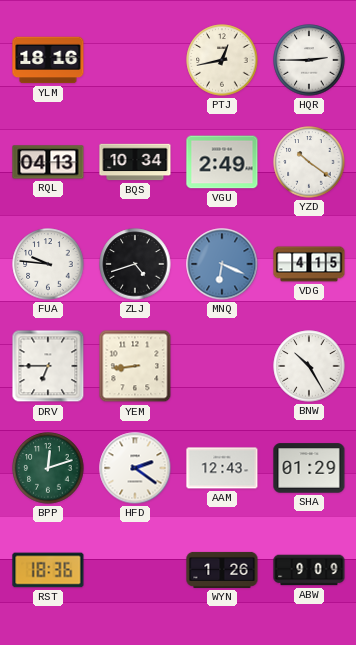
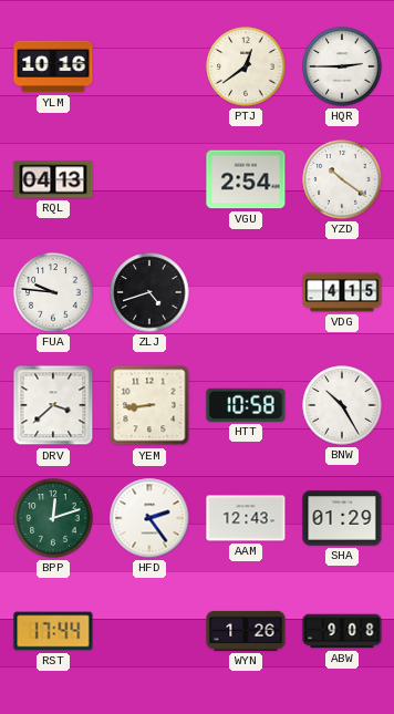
YLM: 18:16 -> 10:16
PTJ: 12:43 -> 12:39
BQS: 10:34 -> none
VGU: 2:49 -> 2:54
MNQ: 6:19 -> none
DRV: 6:45 -> 3:38
HTT: none -> 10:58
HFD: 2:21 -> 2:24
RST: 18:36 -> 17:44
ABW: 9:09 -> 9:08
